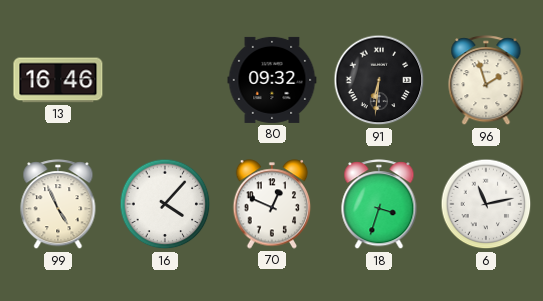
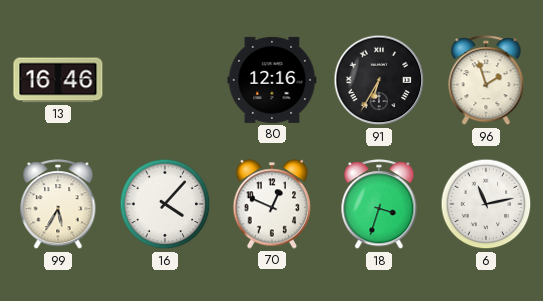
80: 09:32 -> 12:16
91: 6:31 -> 6:35
99: 4:56 -> 5:35
